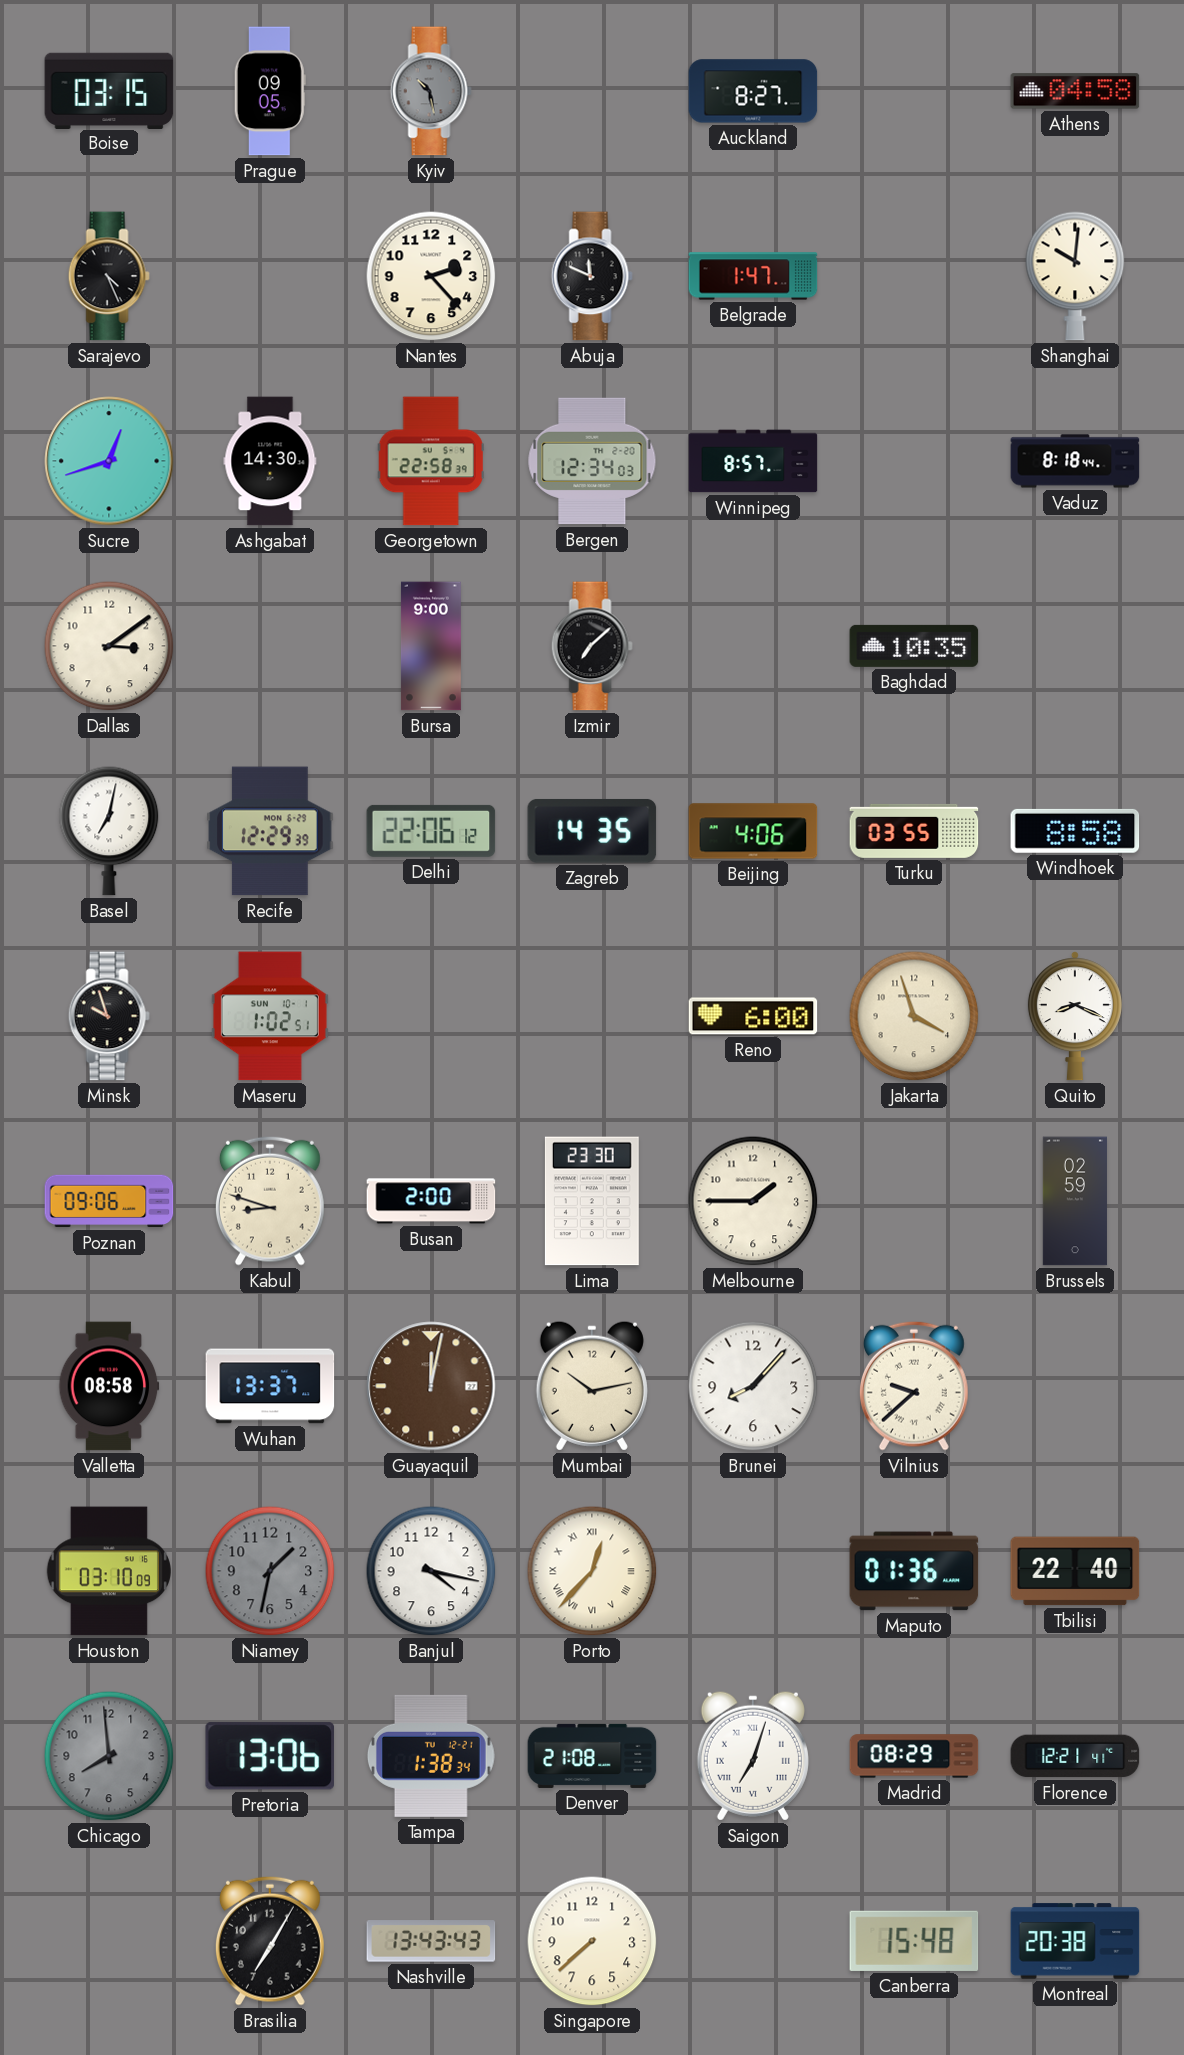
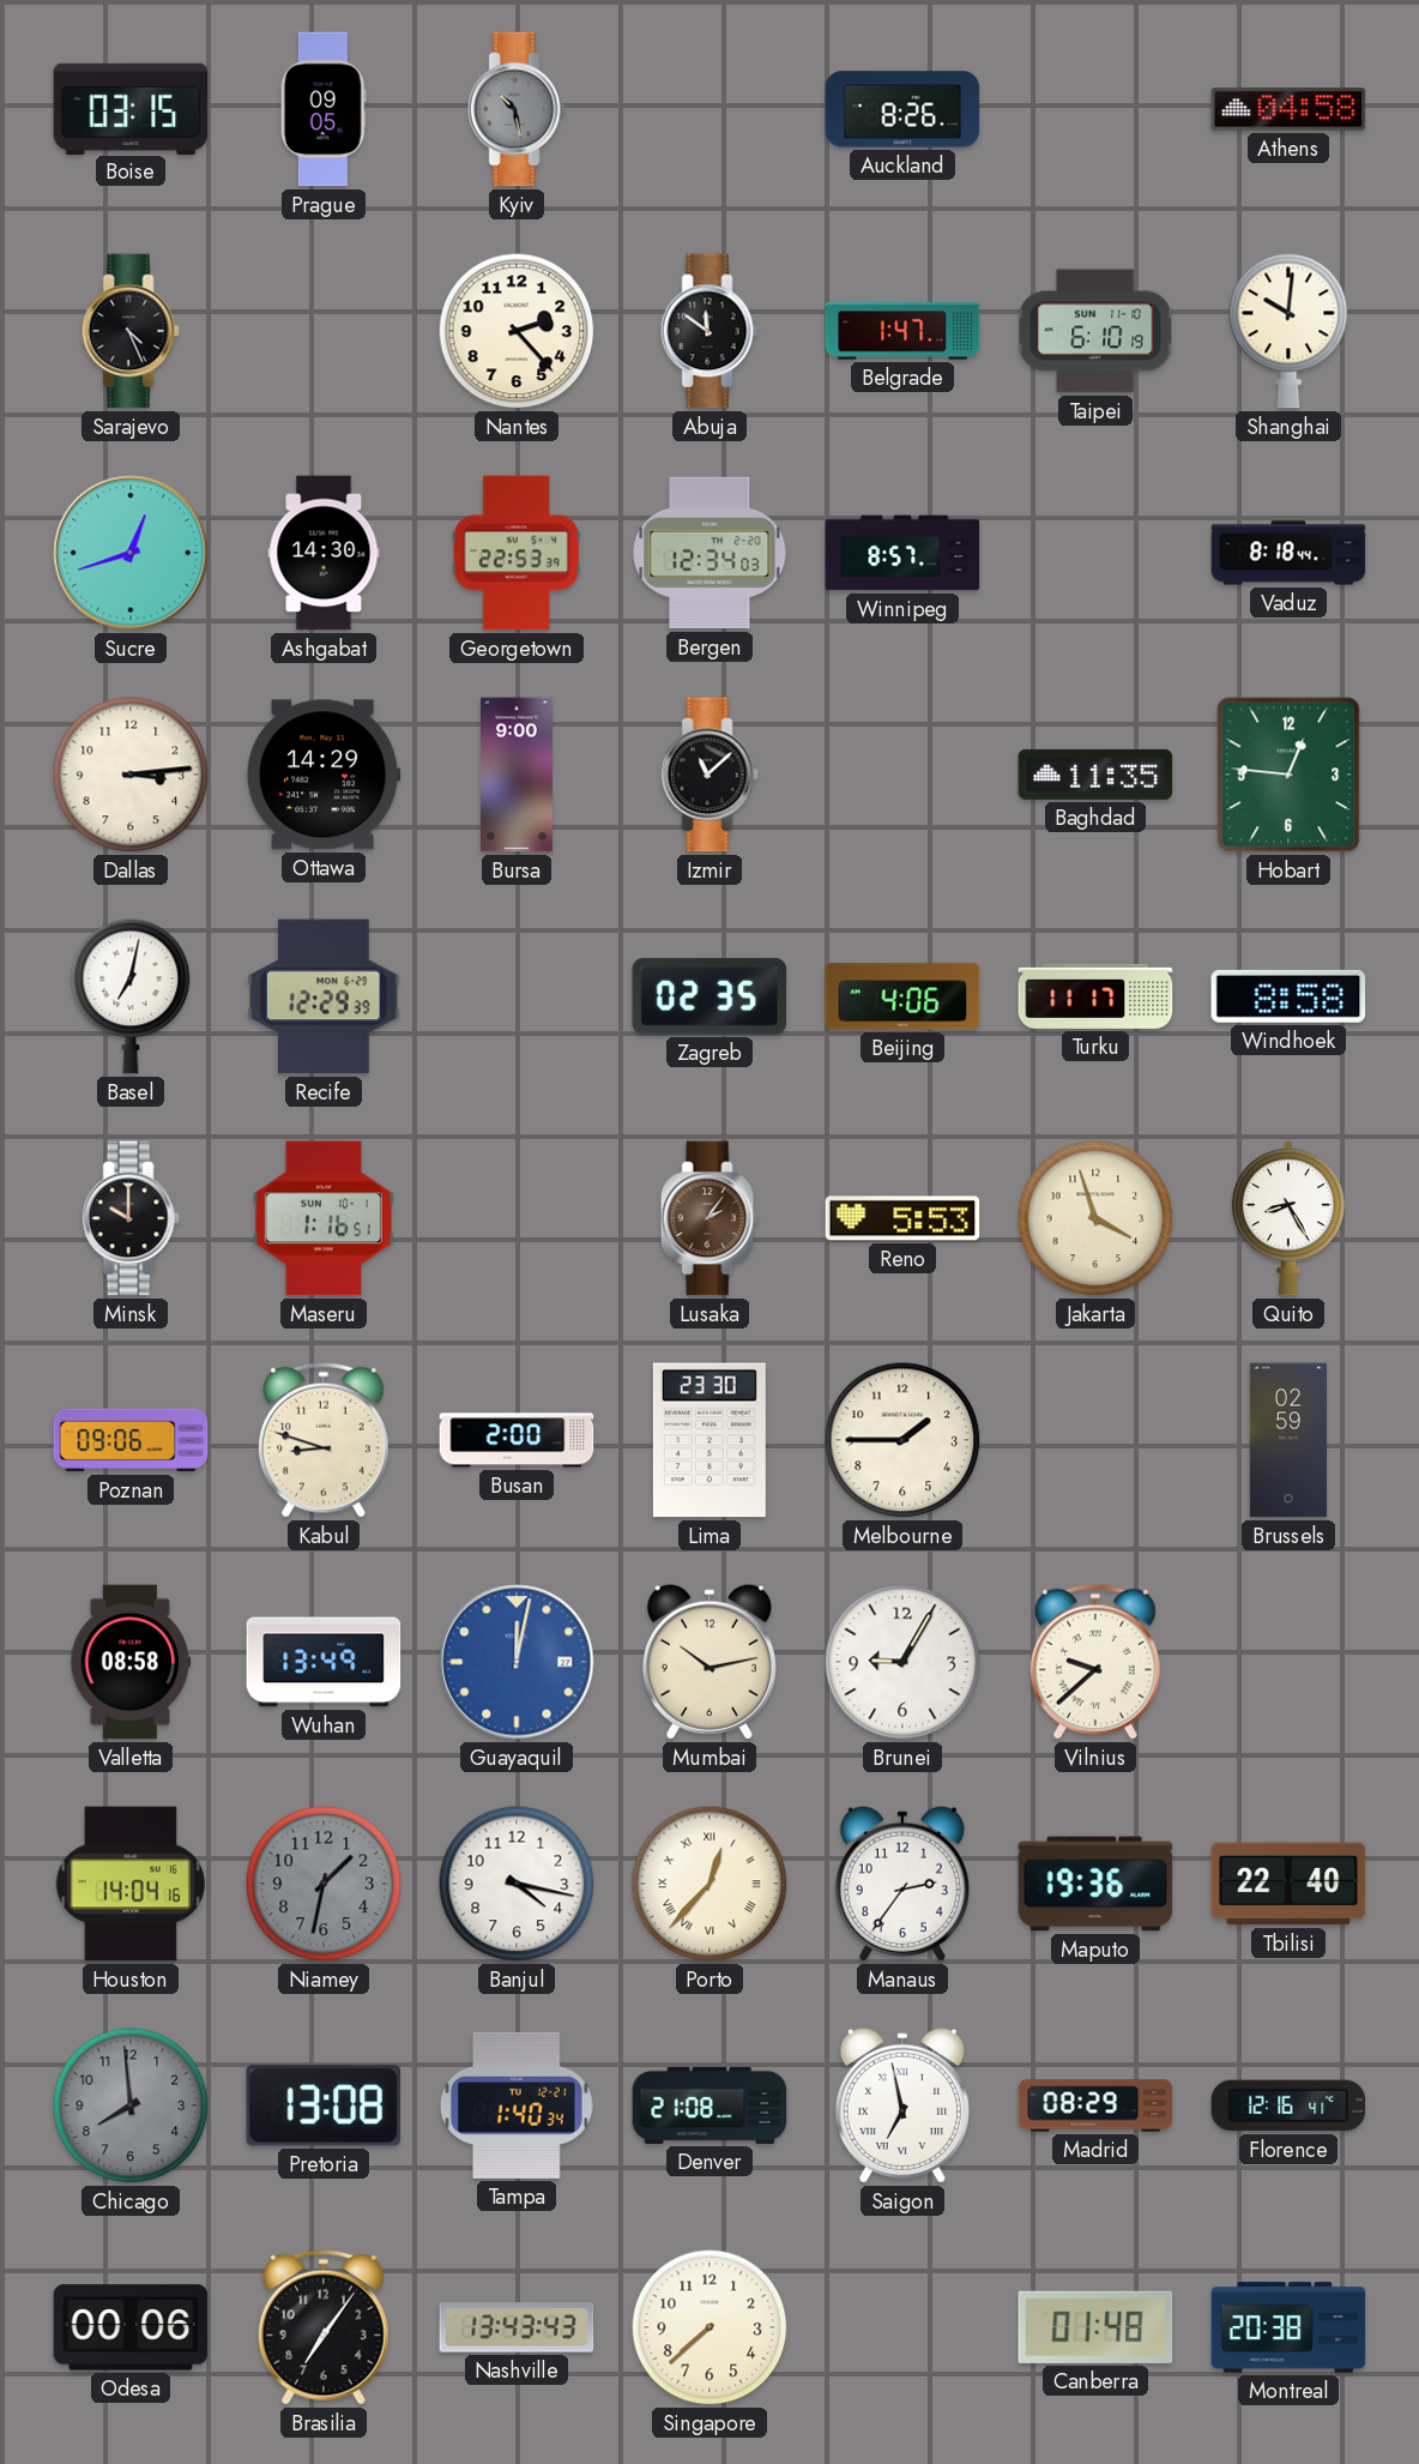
Auckland: 8:27 -> 8:26
Abuja: 11:49 -> 11:51
Taipei: none -> 6:10
Georgetown: 22:58 -> 22:53
Dallas: 3:09 -> 3:14
Ottawa: none -> 14:29
Izmir: 7:08 -> 11:08
Baghdad: 10:35 -> 11:35
Hobart: none -> 12:46
Delhi: 22:06 -> none
Zagreb: 14:35 -> 02:35
Turku: 03:55 -> 11:17
Minsk: 9:57 -> 10:00
Maseru: 1:02 -> 1:16
Lusaka: none -> 2:06
Reno: 6:00 -> 5:53
Quito: 8:19 -> 8:25
Wuhan: 13:37 -> 13:49
Guayaquil dial: brown -> blue
Brunei: 8:07 -> 9:05
Houston: 03:10 -> 14:04
Manaus: none -> 2:36
Maputo: 01:36 -> 19:36
Pretoria: 13:06 -> 13:08
Tampa: 1:38 -> 1:40
Saigon: 7:03 -> 6:58
Florence: 12:21 -> 12:16
Odesa: none -> 00:06
Brasilia: 7:05 -> 7:06
Canberra: 15:48 -> 01:48
